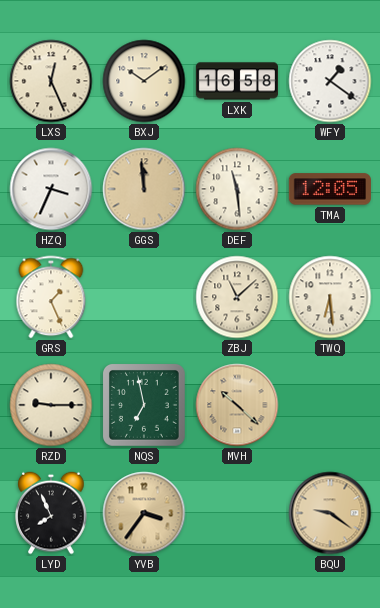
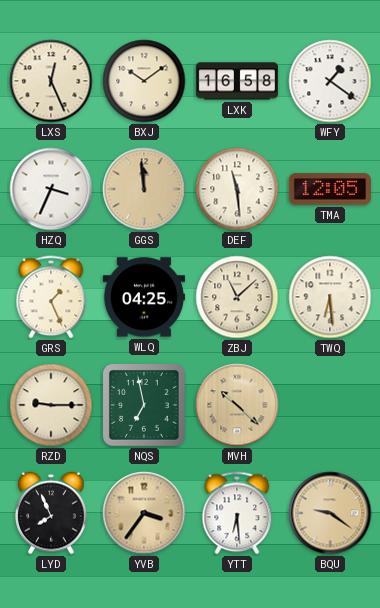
WLQ: none -> 04:25
YTT: none -> 6:29
